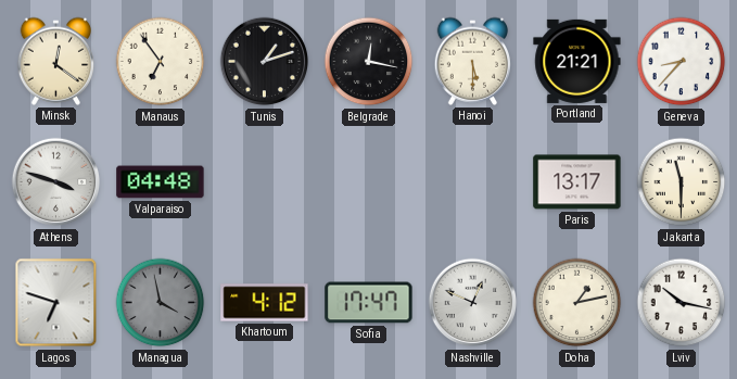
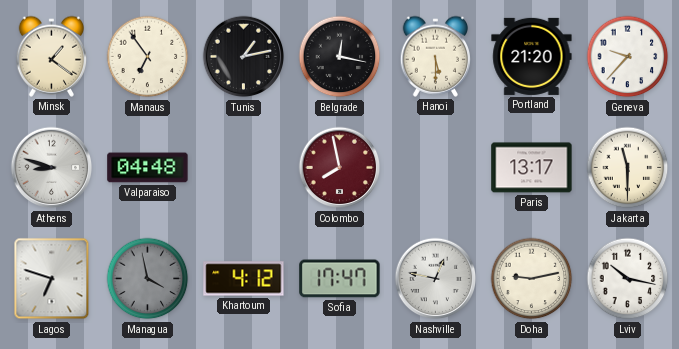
Minsk: 12:21 -> 1:21
Tunis: 1:12 -> 1:13
Portland: 21:21 -> 21:20
Geneva: 8:37 -> 9:37
Athens: 3:48 -> 8:48
Colombo: none -> 7:58
Nashville: 12:49 -> 12:47
Doha: 1:13 -> 9:13
